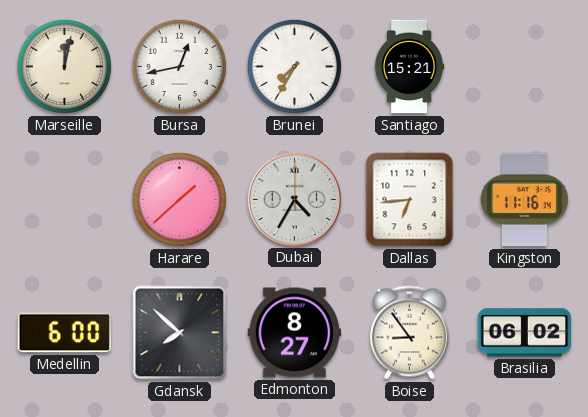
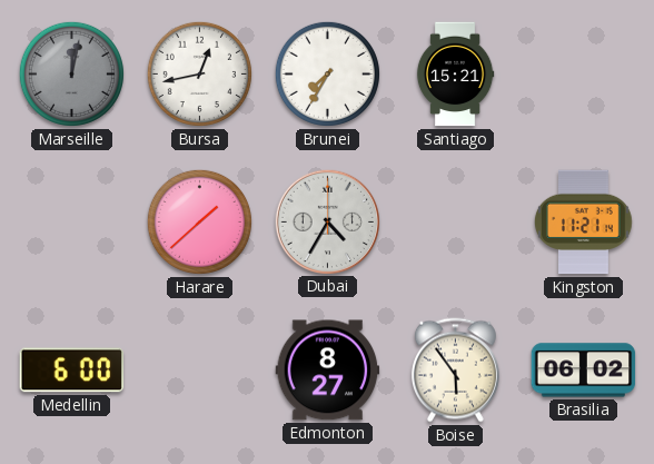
Marseille dial: cream -> grey
Dallas: 6:44 -> none
Kingston: 11:16 -> 11:21
Gdansk: 7:52 -> none
Boise: 8:54 -> 5:54
